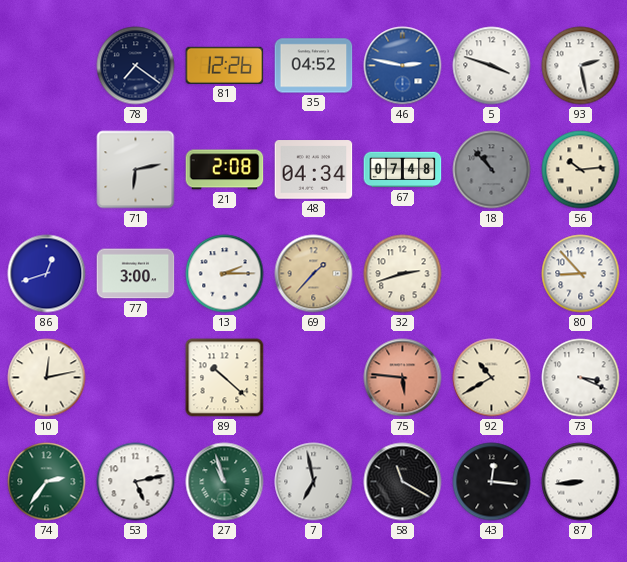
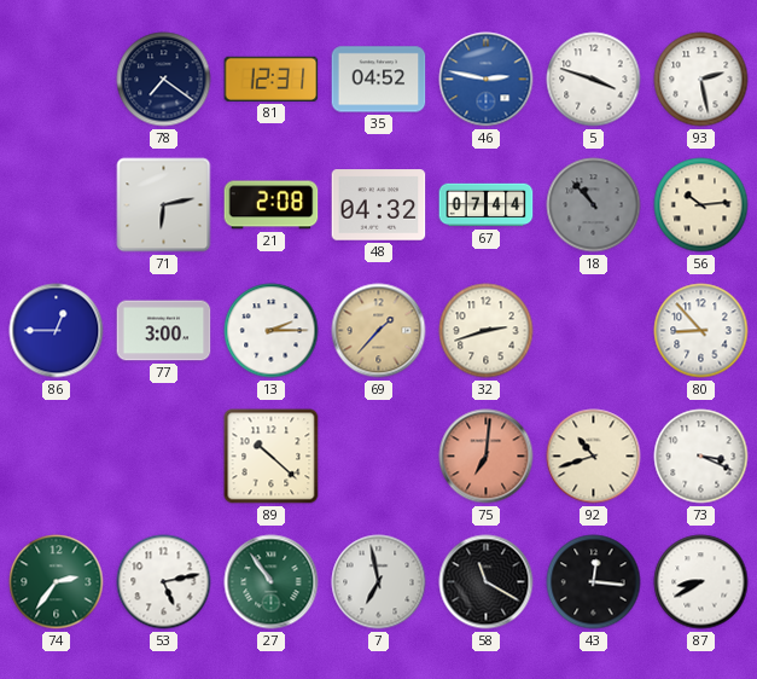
81: 12:26 -> 12:31
48: 04:34 -> 04:32
67: 07:48 -> 07:44
86: 12:42 -> 12:45
10: 12:13 -> none
75: 5:46 -> 7:01
92: 10:40 -> 10:42
27: 10:57 -> 10:54
87: 8:44 -> 8:40
